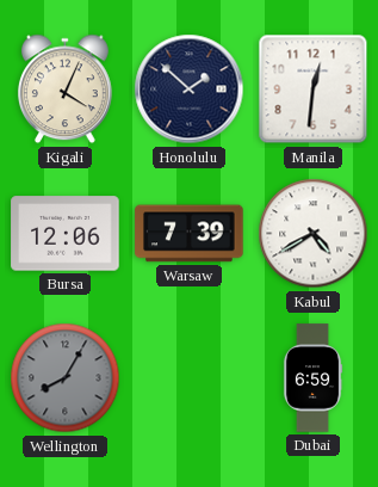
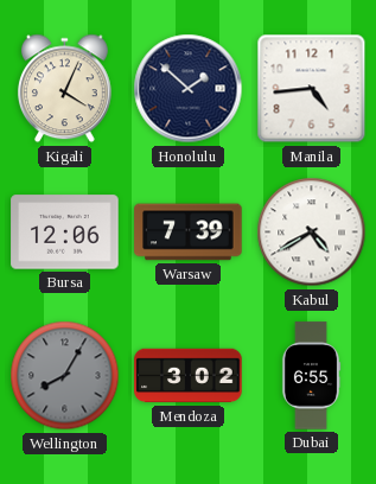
Manila: 12:31 -> 4:44
Mendoza: none -> 3:02
Dubai: 6:59 -> 6:55
